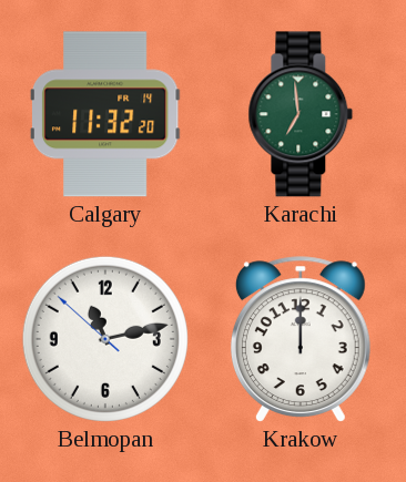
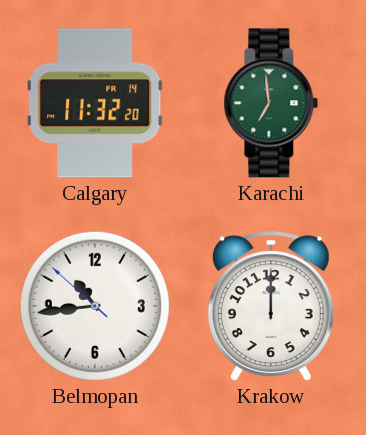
Belmopan: 11:12 -> 10:43
